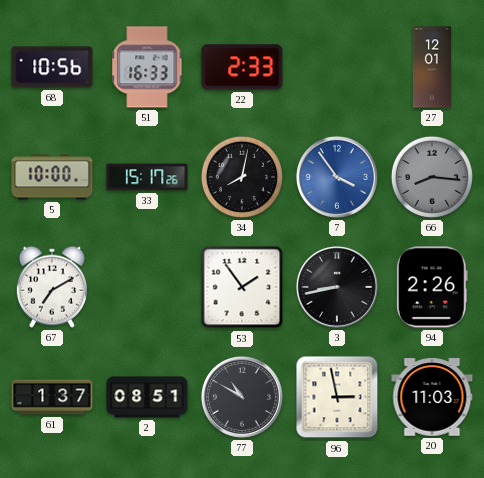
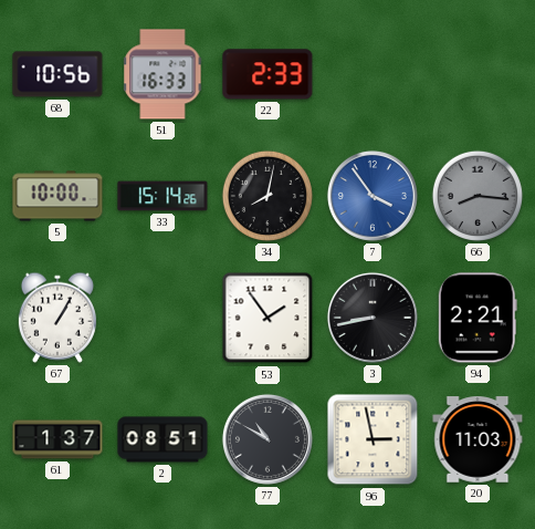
27: 12:01 -> none
33: 15:17 -> 15:14
67: 7:10 -> 1:05
94: 2:26 -> 2:21
